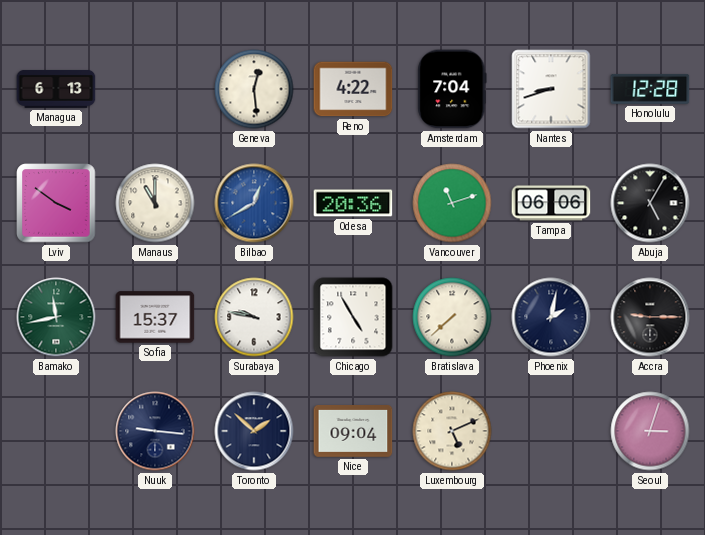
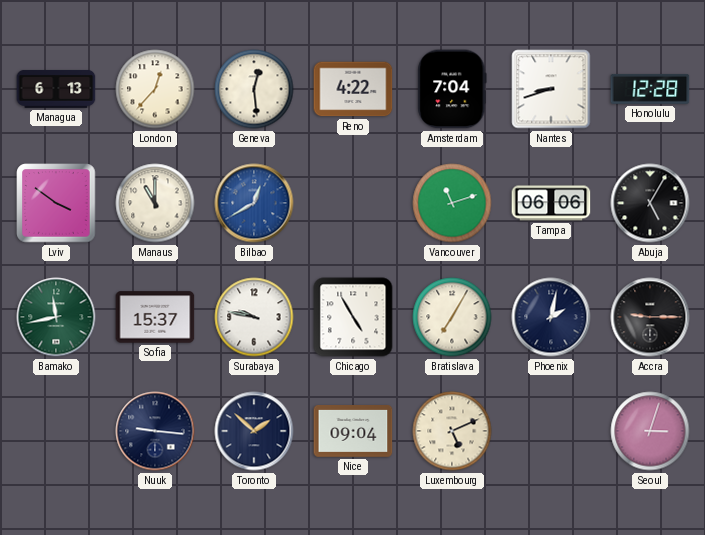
London: none -> 12:37
Odesa: 20:36 -> none
Bratislava: 7:38 -> 7:05
